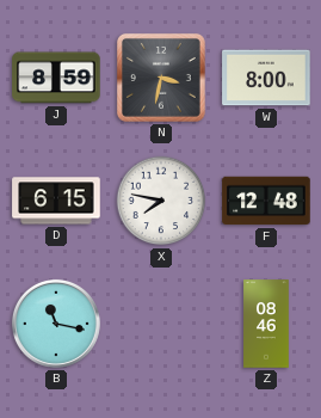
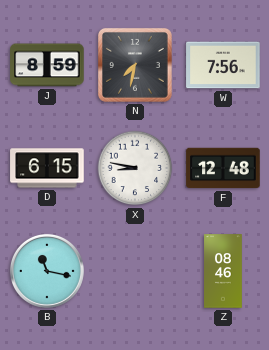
N: 3:32 -> 7:32
W: 8:00 -> 7:56
X: 7:47 -> 8:47
